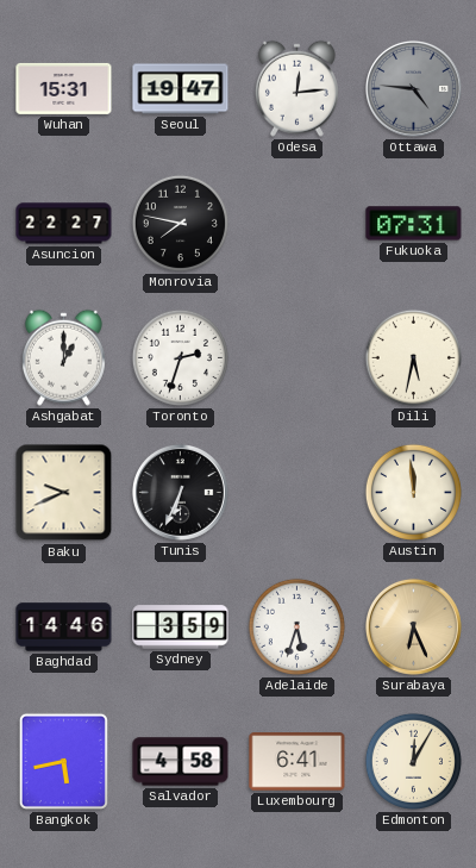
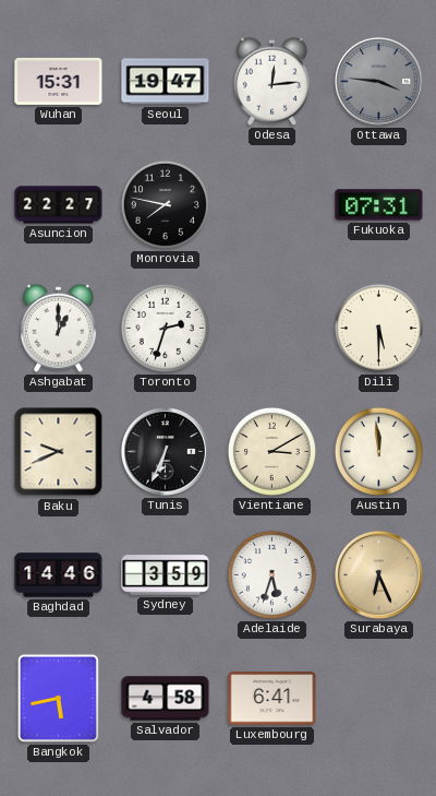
Ottawa: 4:46 -> 3:46
Dili: 5:32 -> 5:30
Vientiane: none -> 3:10
Edmonton: 12:05 -> none
